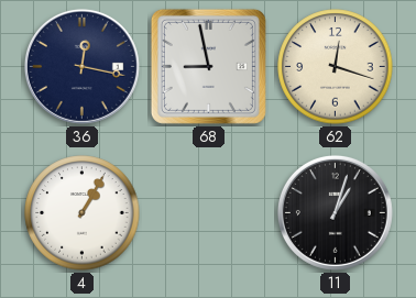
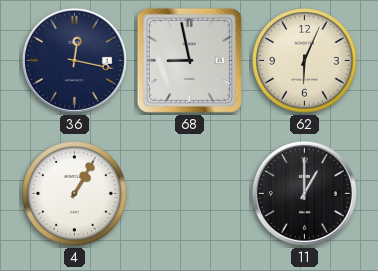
62: 12:18 -> 6:04
11: 1:03 -> 1:00
